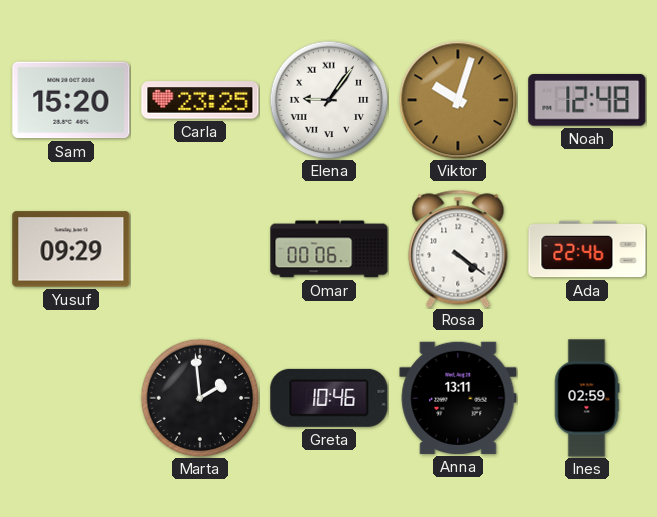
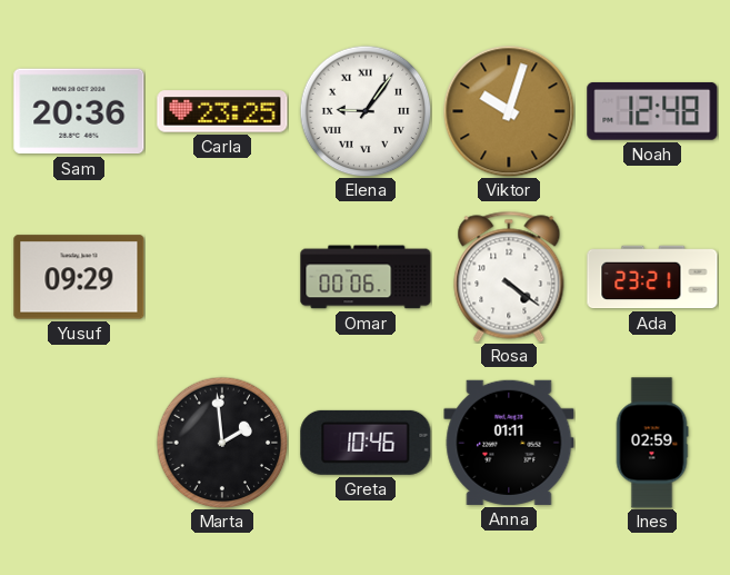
Sam: 15:20 -> 20:36
Ada: 22:46 -> 23:21
Anna: 13:11 -> 01:11
